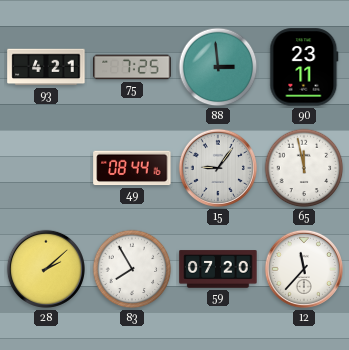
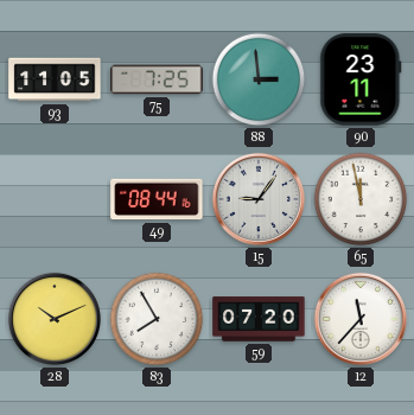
93: 4:21 -> 11:05
28: 2:08 -> 10:11
